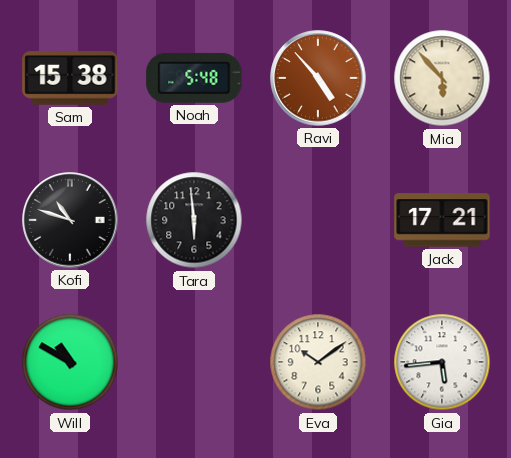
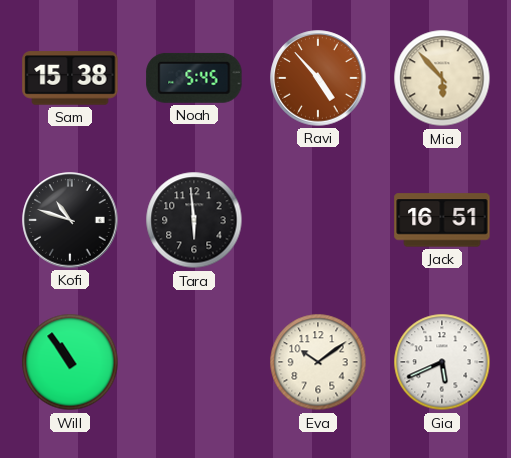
Noah: 5:48 -> 5:45
Jack: 17:21 -> 16:51
Will: 10:50 -> 10:54
Gia: 5:44 -> 5:41
